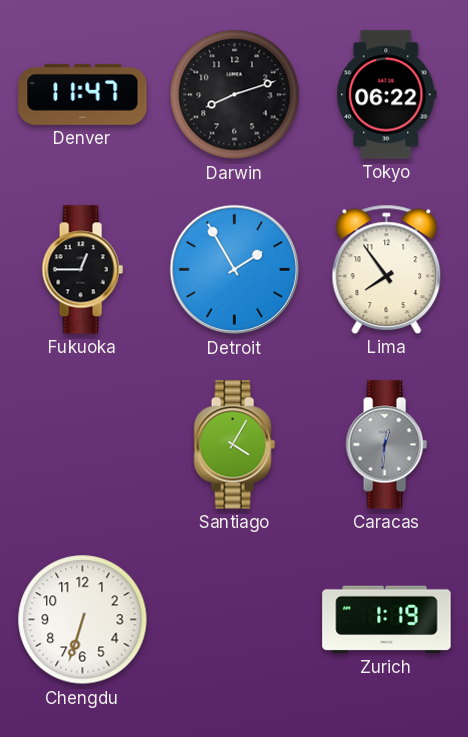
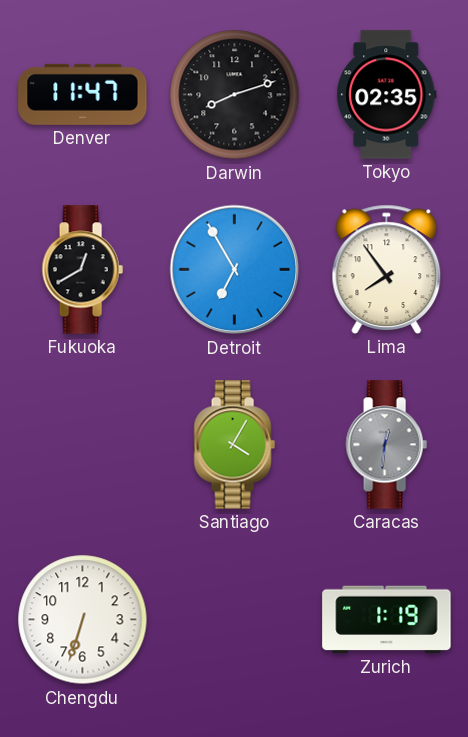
Tokyo: 06:22 -> 02:35
Fukuoka: 12:45 -> 12:40
Detroit: 1:55 -> 6:55
